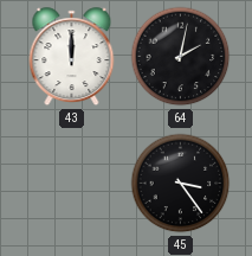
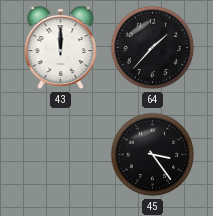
64: 2:02 -> 1:37
